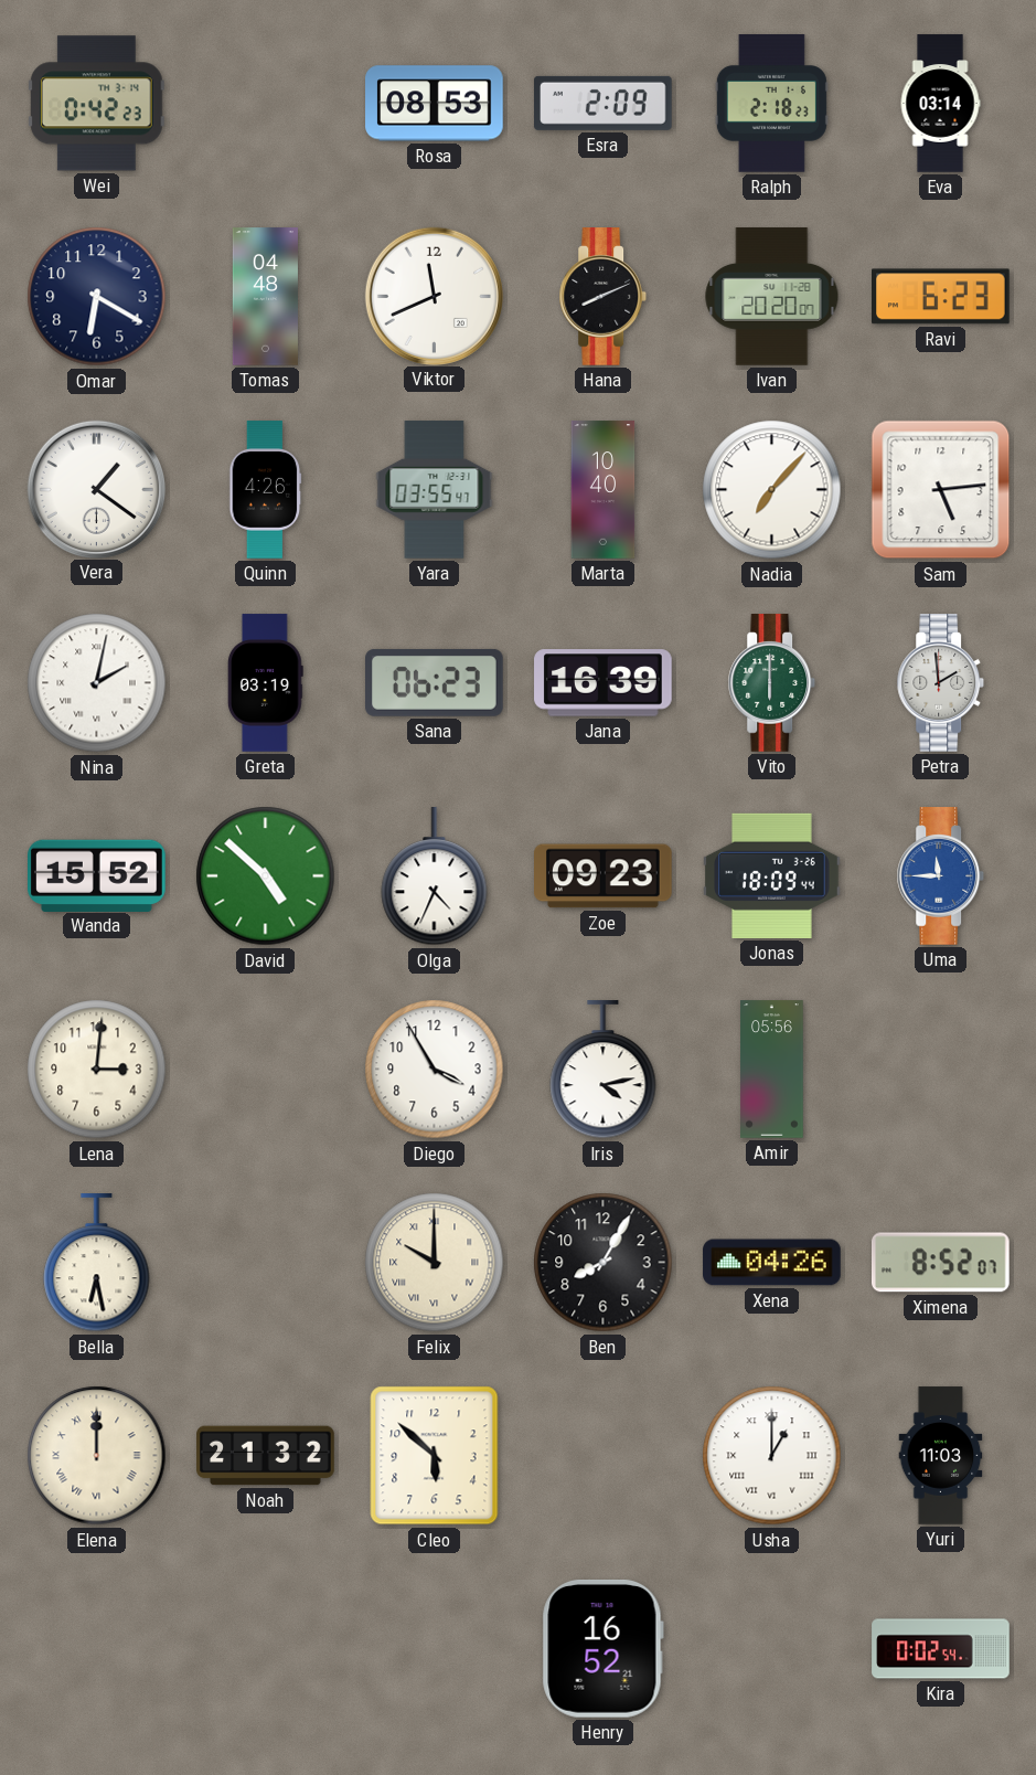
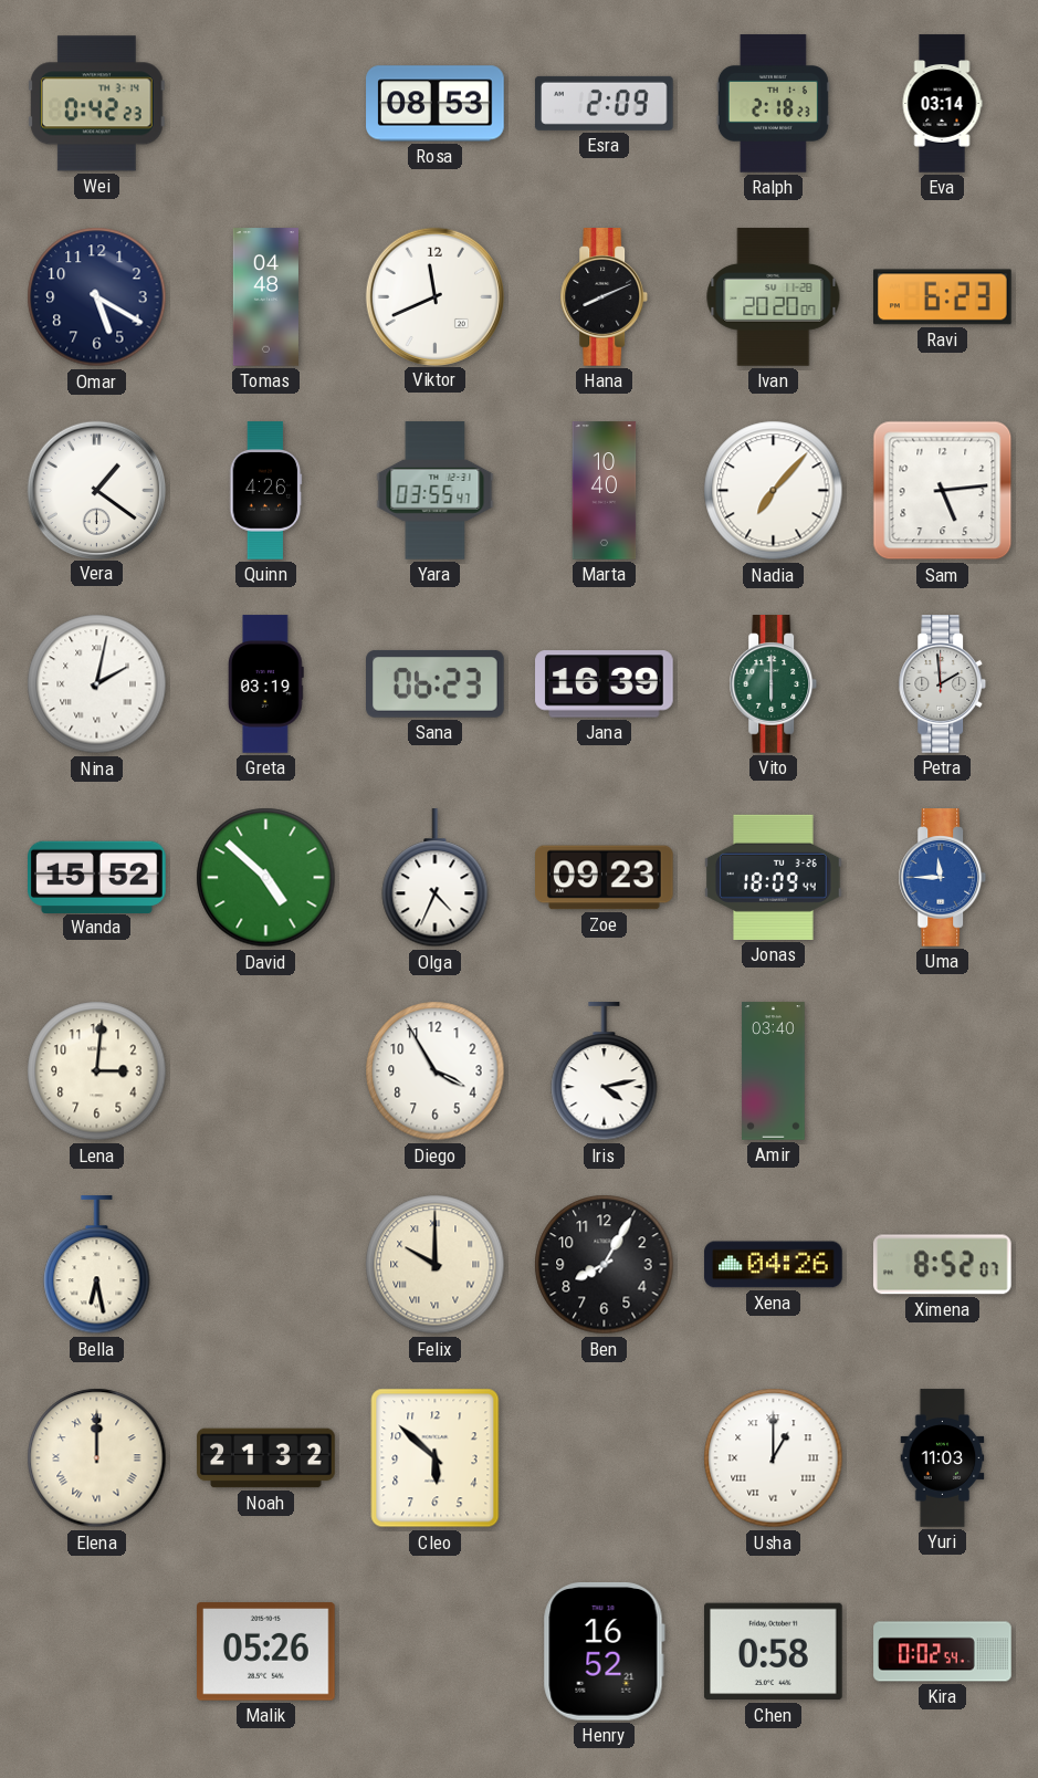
Omar: 6:20 -> 5:20
Amir: 05:56 -> 03:40
Malik: none -> 05:26
Chen: none -> 0:58
